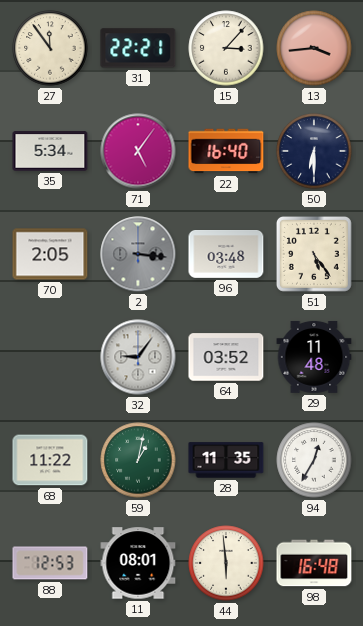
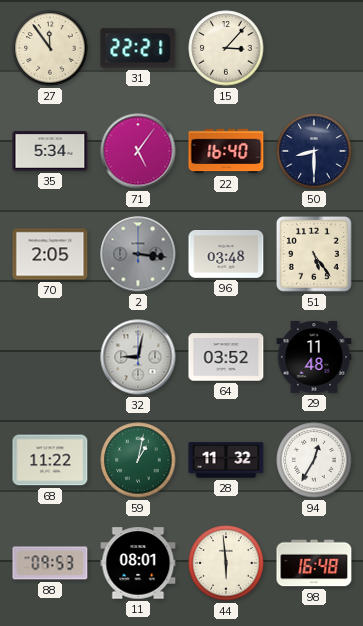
13: 3:44 -> none
50: 6:30 -> 8:30
32: 9:06 -> 9:02
28: 11:35 -> 11:32
88: 12:53 -> 09:53
